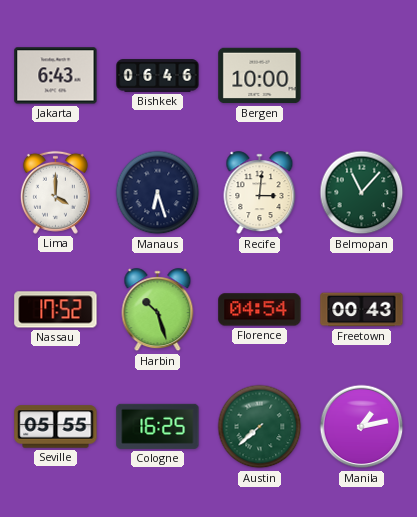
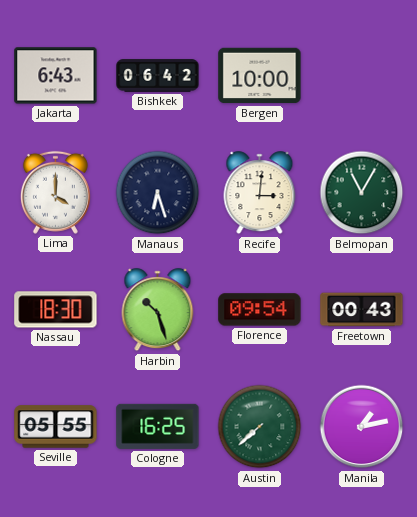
Bishkek: 06:46 -> 06:42
Belmopan: 11:07 -> 11:05
Nassau: 17:52 -> 18:30
Florence: 04:54 -> 09:54
